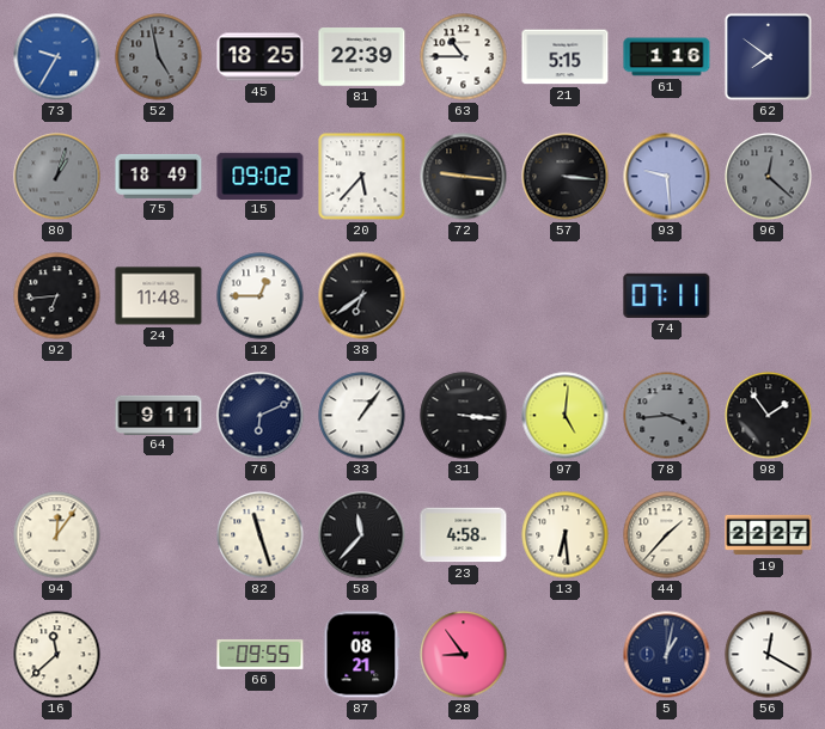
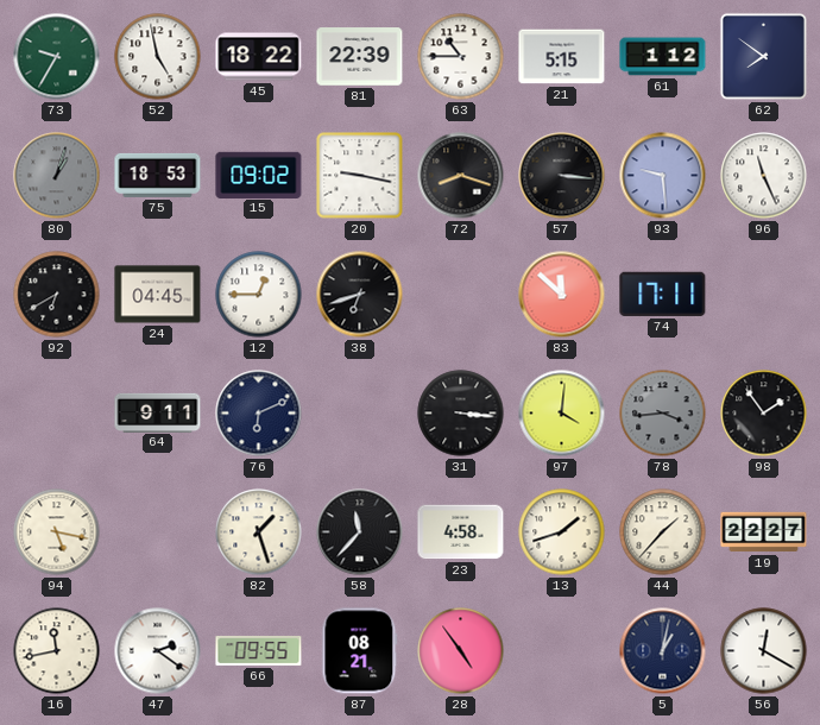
73 dial: blue -> green
52 dial: grey -> white
45: 18:25 -> 18:22
61: 1:16 -> 1:12
75: 18:49 -> 18:53
20: 5:37 -> 9:17
72: 9:16 -> 8:18
96: 12:22 -> 11:26
96 dial: grey -> white
92: 6:44 -> 6:40
24: 11:48 -> 04:45
38: 6:39 -> 6:42
83: none -> 11:52
74: 07:11 -> 17:11
33: 1:06 -> none
97: 5:01 -> 4:01
94: 12:06 -> 5:17
82: 11:27 -> 1:27
13: 6:29 -> 1:42
16: 11:38 -> 11:43
47: none -> 2:21
28: 8:54 -> 4:54
